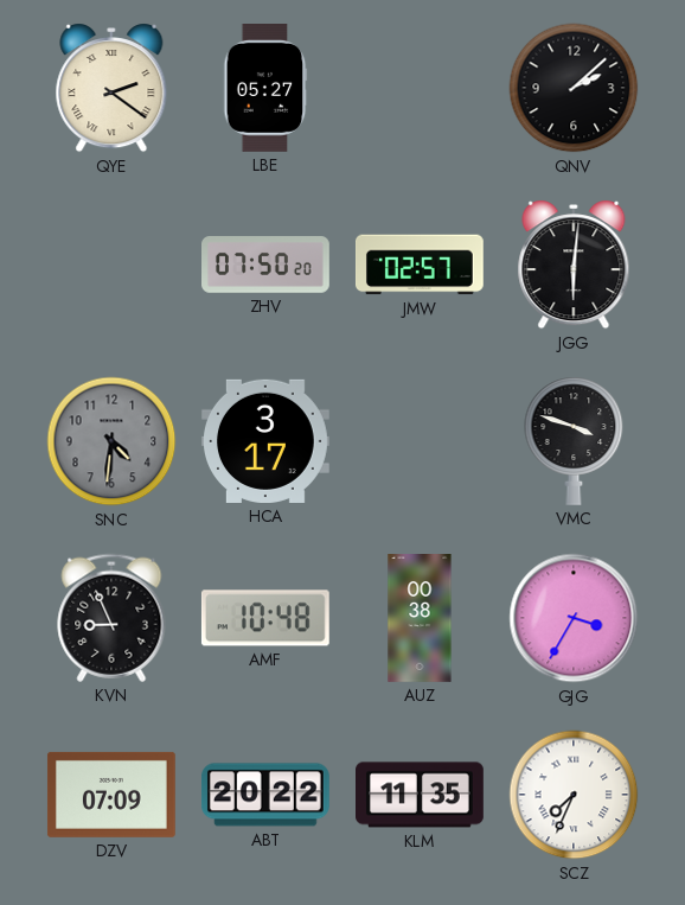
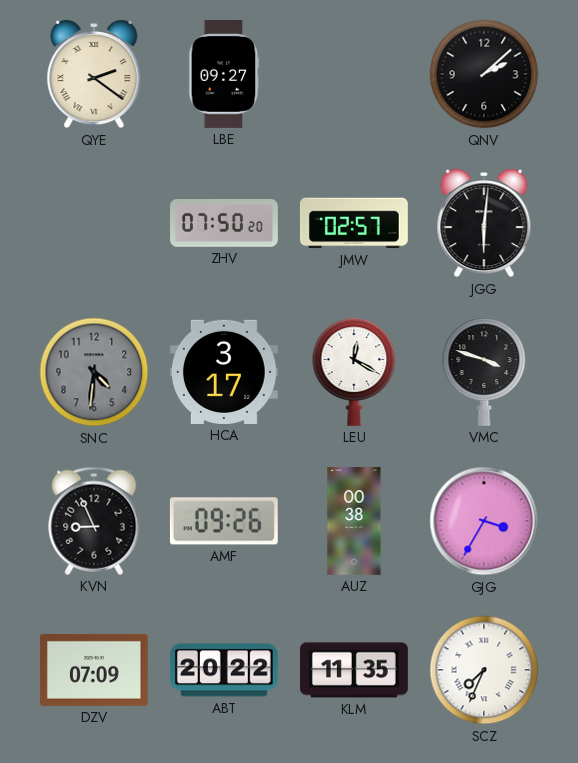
LBE: 05:27 -> 09:27
LEU: none -> 12:20
AMF: 10:48 -> 09:26
